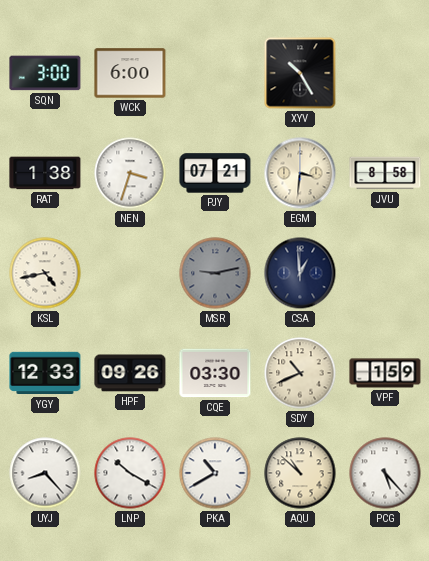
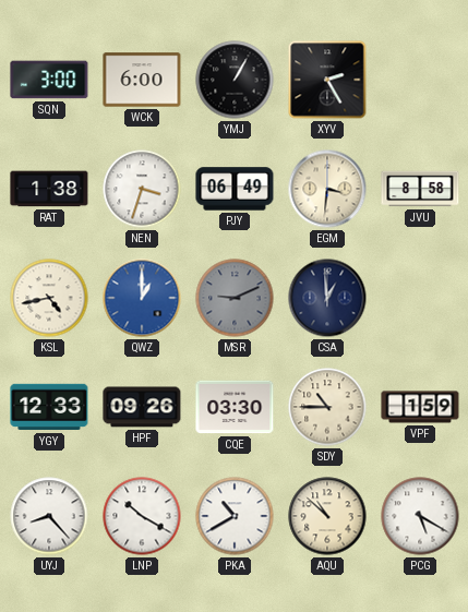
YMJ: none -> 1:05
XYV: 10:25 -> 2:25
PJY: 07:21 -> 06:49
QWZ: none -> 1:00
MSR: 9:13 -> 9:11
SDY: 10:41 -> 10:45
PCG: 5:23 -> 5:20
